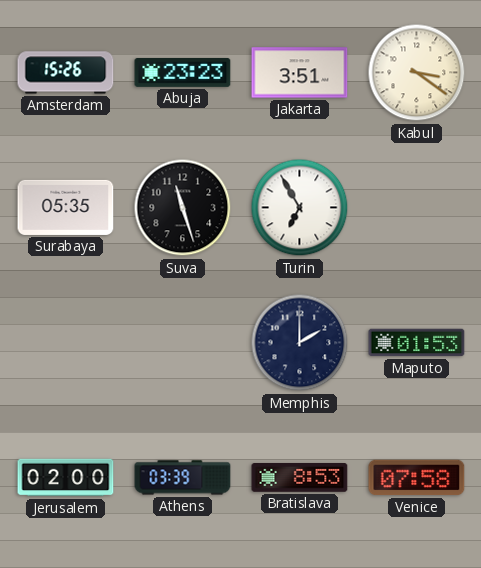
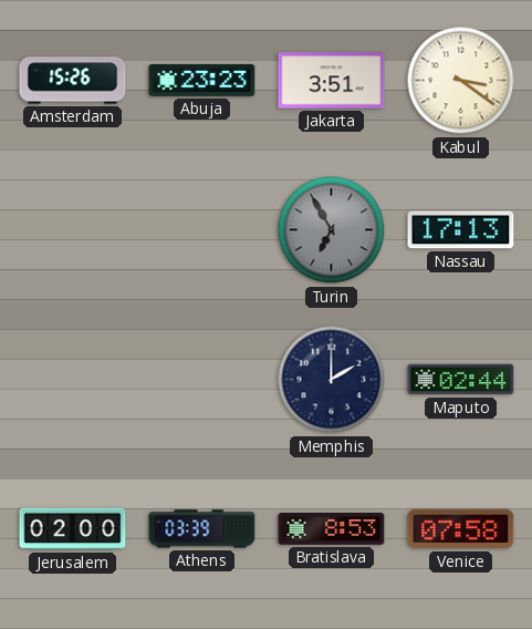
Surabaya: 05:35 -> none
Suva: 11:27 -> none
Turin dial: white -> grey
Nassau: none -> 17:13
Maputo: 01:53 -> 02:44
